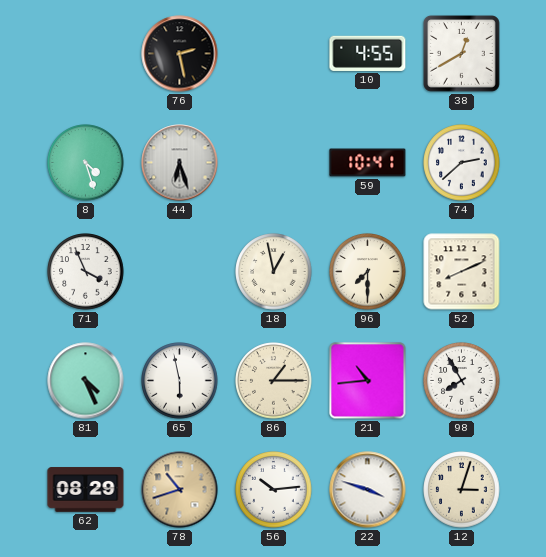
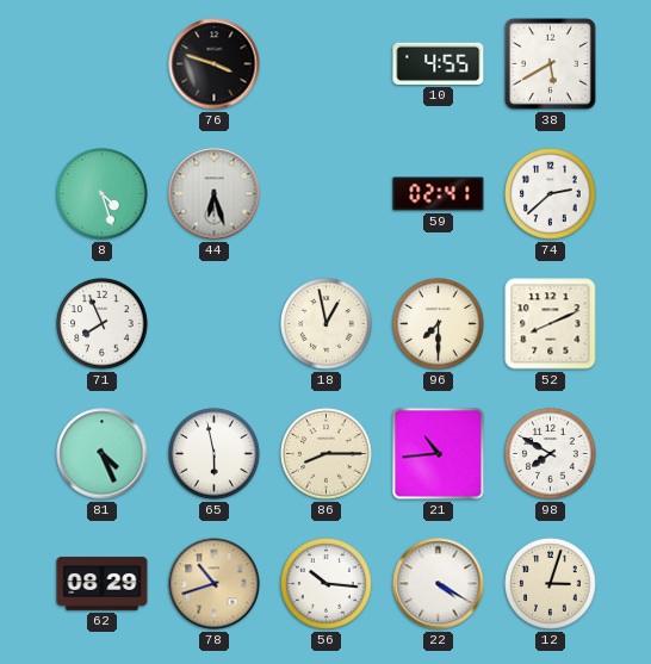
76: 2:28 -> 3:48
38: 12:40 -> 5:40
59: 10:41 -> 02:41
71: 3:56 -> 7:56
86: 1:15 -> 8:15
98: 7:55 -> 7:50
56: 10:14 -> 10:16
22: 3:48 -> 4:20
